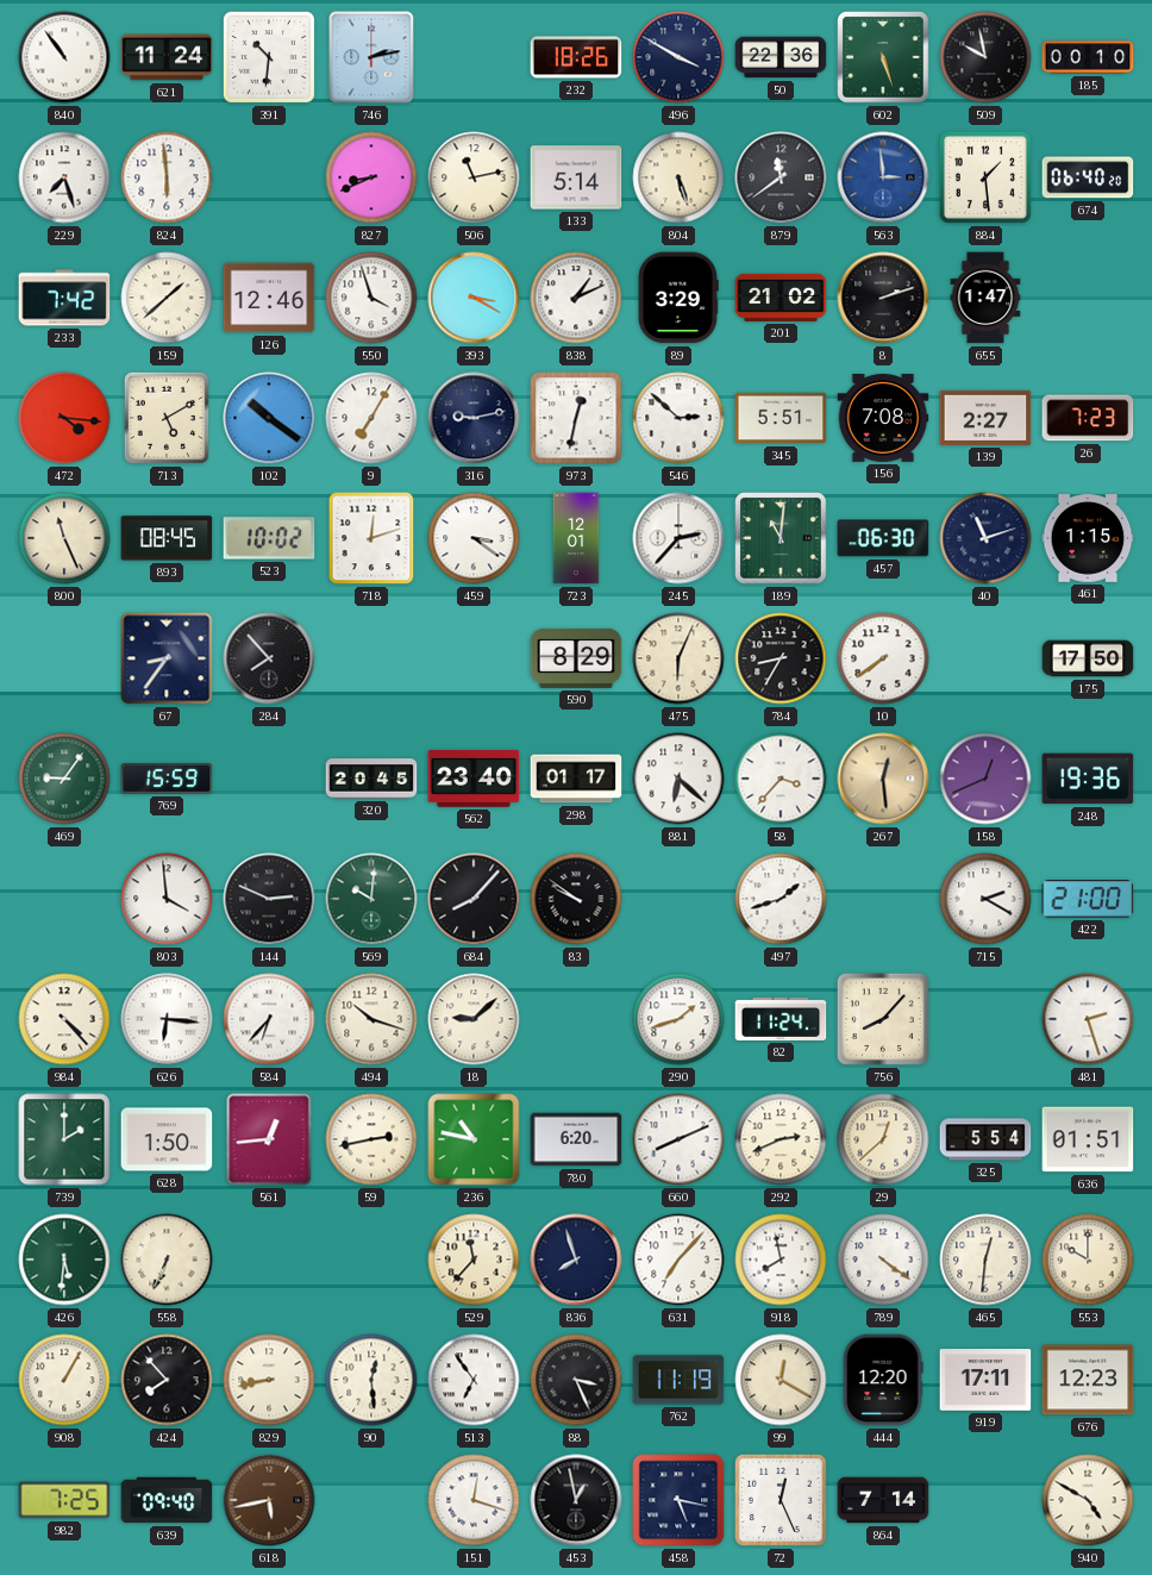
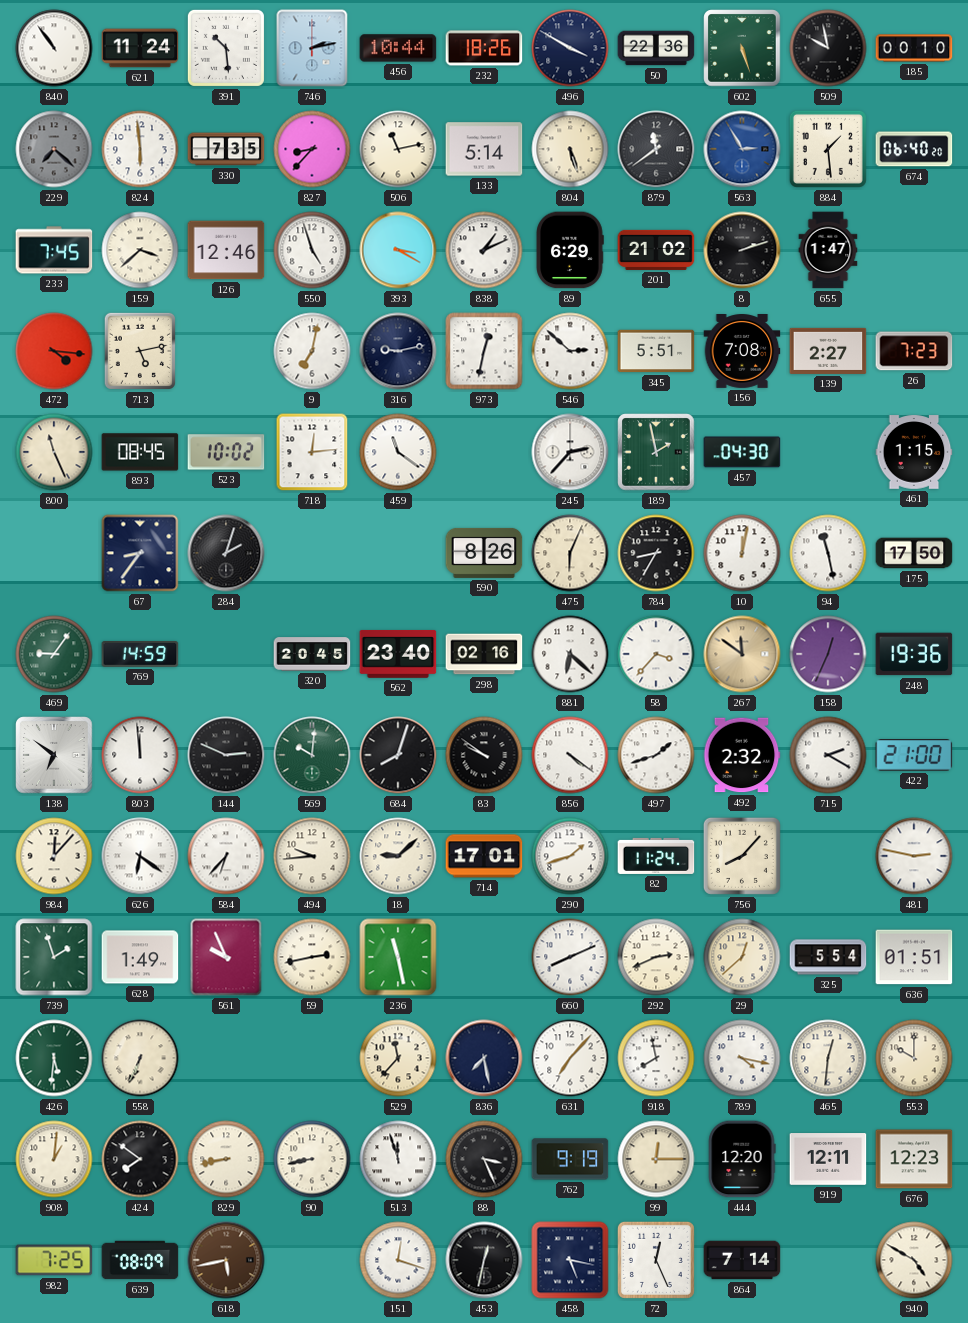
391: 10:31 -> 10:29
456: none -> 10:44
229: 7:27 -> 7:22
229 dial: white -> grey
330: none -> 7:35
827: 8:41 -> 8:37
563: 2:59 -> 2:55
233: 7:42 -> 7:45
159: 1:38 -> 3:38
550: 3:57 -> 4:57
89: 3:29 -> 6:29
713: 5:10 -> 5:13
102: 10:21 -> none
9: 7:05 -> 7:02
718: 12:12 -> 12:14
459: 3:21 -> 11:21
723: 12:01 -> none
189: 11:01 -> 1:58
457: 06:30 -> 04:30
40: 11:12 -> none
284: 7:53 -> 2:03
590: 8:29 -> 8:26
10: 7:39 -> 12:02
94: none -> 11:28
769: 15:59 -> 14:59
298: 01:17 -> 02:16
267: 12:29 -> 11:51
158: 12:41 -> 12:34
138: none -> 6:51
803: 3:59 -> 11:59
684: 8:07 -> 8:03
856: none -> 4:21
492: none -> 2:32
984: 4:23 -> 12:07
626: 6:16 -> 6:21
494: 10:18 -> 9:44
714: none -> 17:01
481: 2:27 -> 2:47
739: 2:00 -> 1:57
628: 1:50 -> 1:49
561: 12:44 -> 9:56
236: 10:47 -> 11:28
780: 6:20 -> none
836: 7:57 -> 7:28
789: 4:21 -> 4:17
908: 1:05 -> 1:01
424: 7:53 -> 7:51
90: 12:29 -> 8:43
513: 6:54 -> 11:57
762: 11:19 -> 9:19
99: 12:20 -> 12:15
919: 17:11 -> 12:11
639: 09:40 -> 08:09
453: 12:58 -> 12:32
